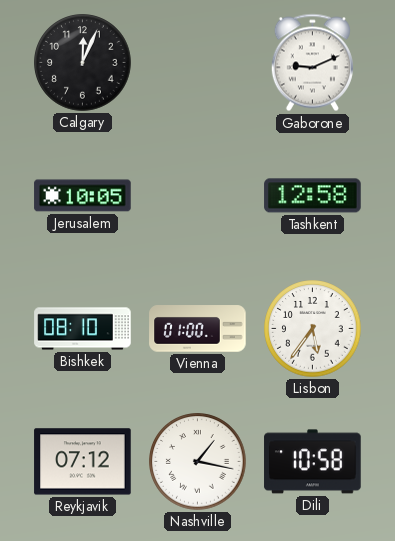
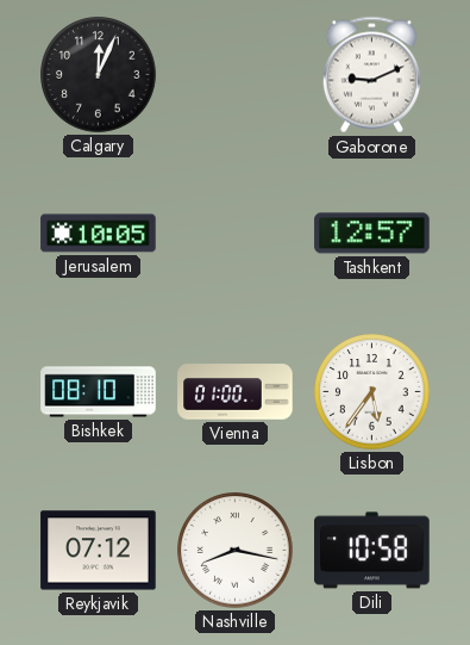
Tashkent: 12:58 -> 12:57
Nashville: 1:17 -> 8:17
